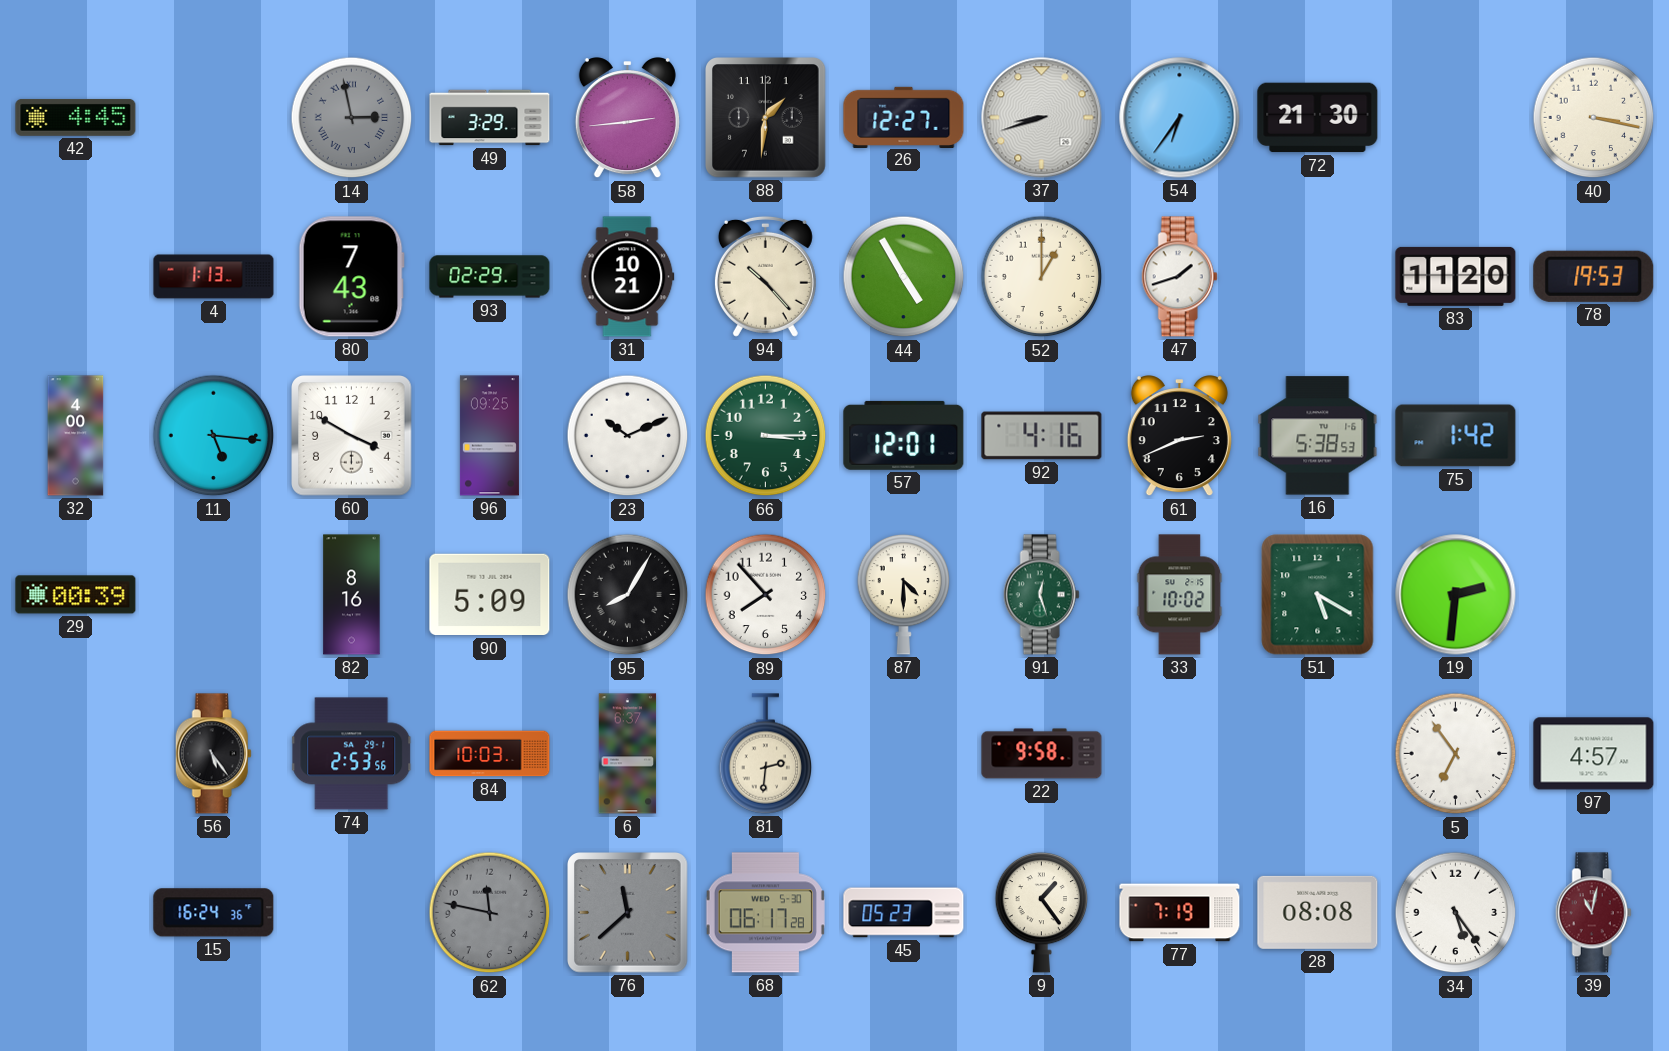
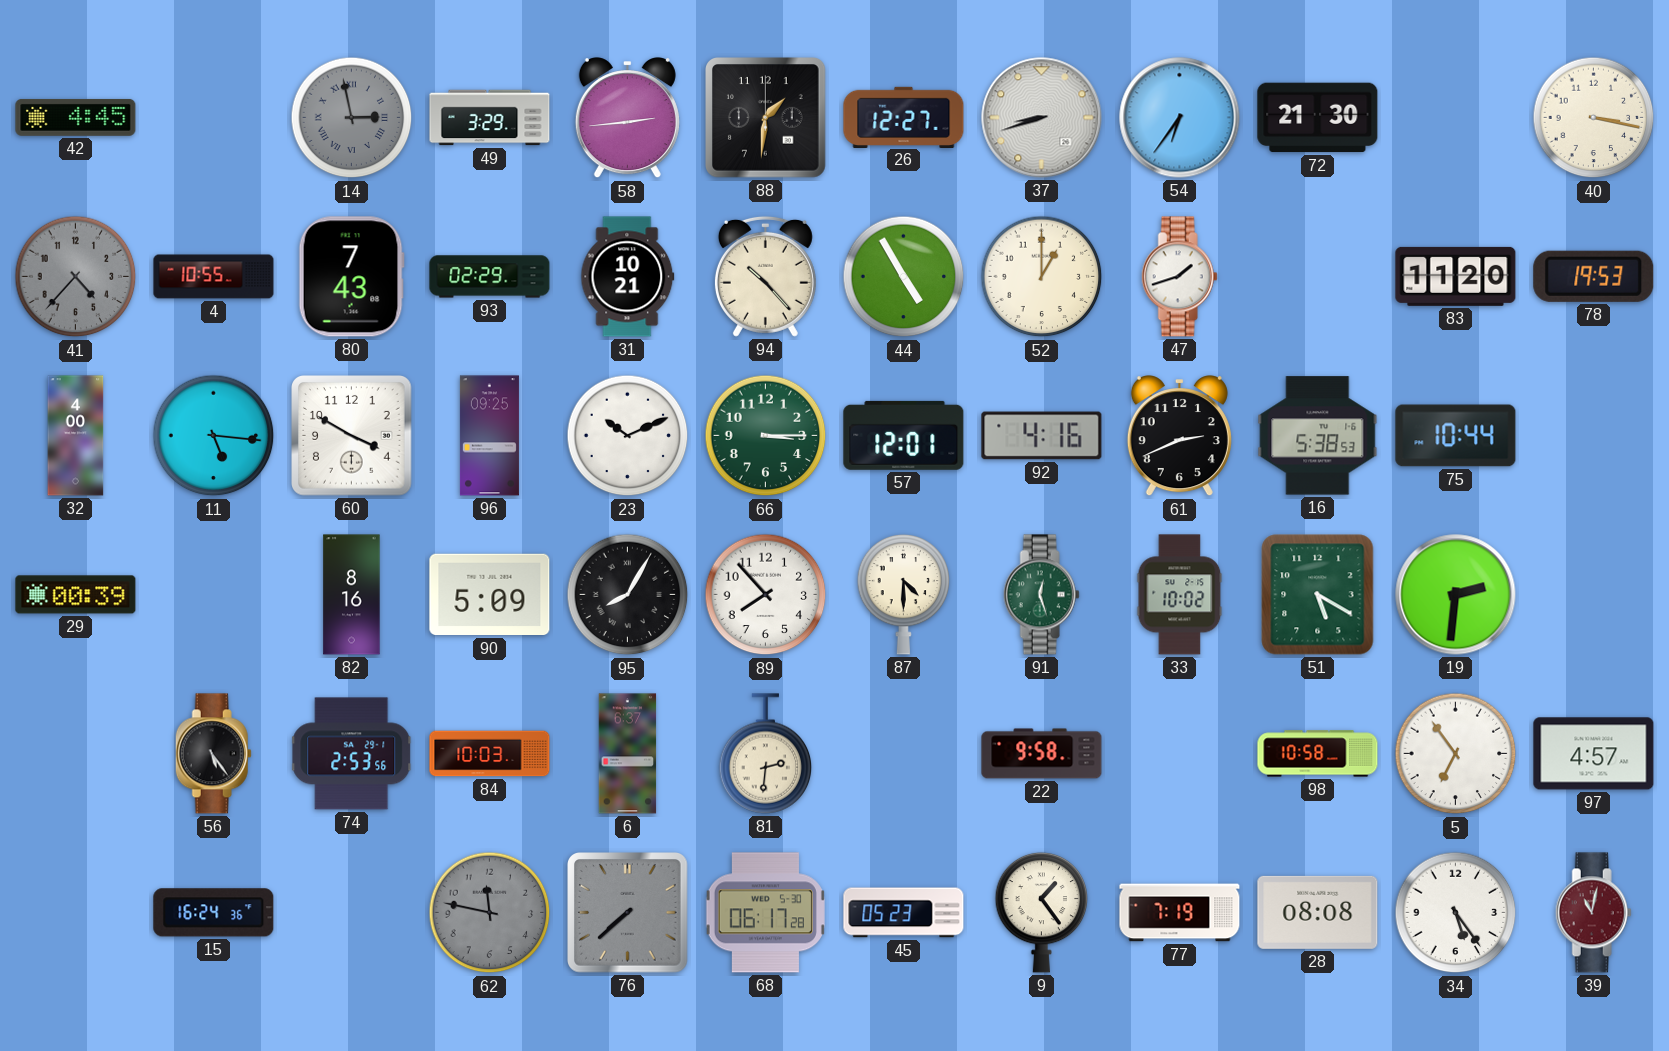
41: none -> 4:37
4: 1:13 -> 10:55
75: 1:42 -> 10:44
98: none -> 10:58
76: 11:38 -> 7:38
